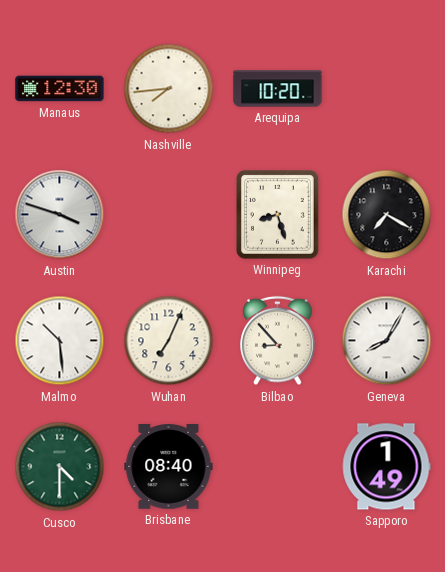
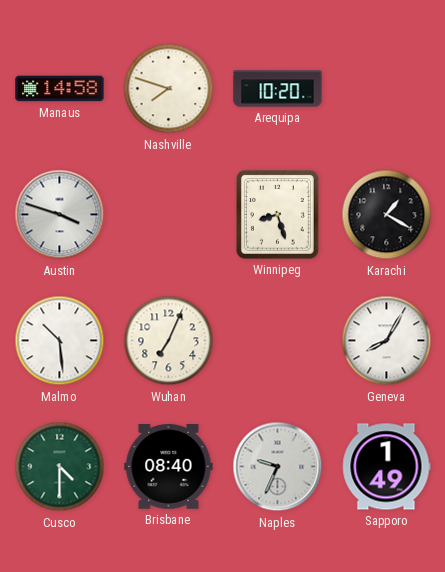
Manaus: 12:30 -> 14:58
Nashville: 7:44 -> 7:48
Karachi: 7:20 -> 1:20
Bilbao: 8:53 -> none
Naples: none -> 9:34
